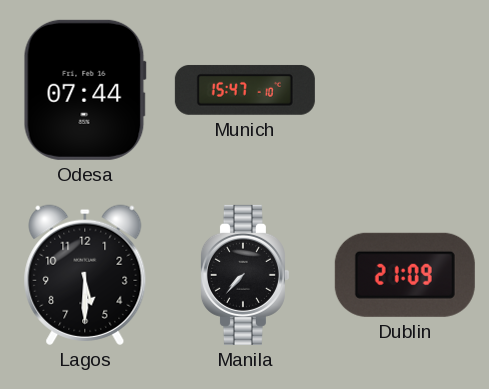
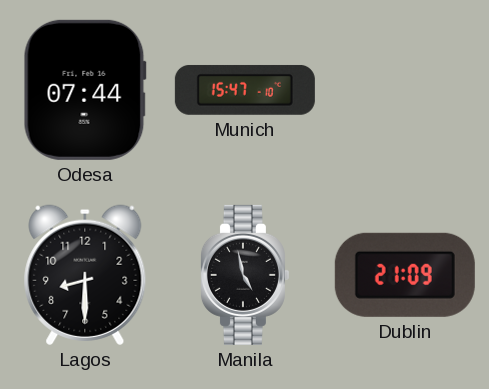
Lagos: 5:30 -> 8:30
Manila: 7:37 -> 4:58
